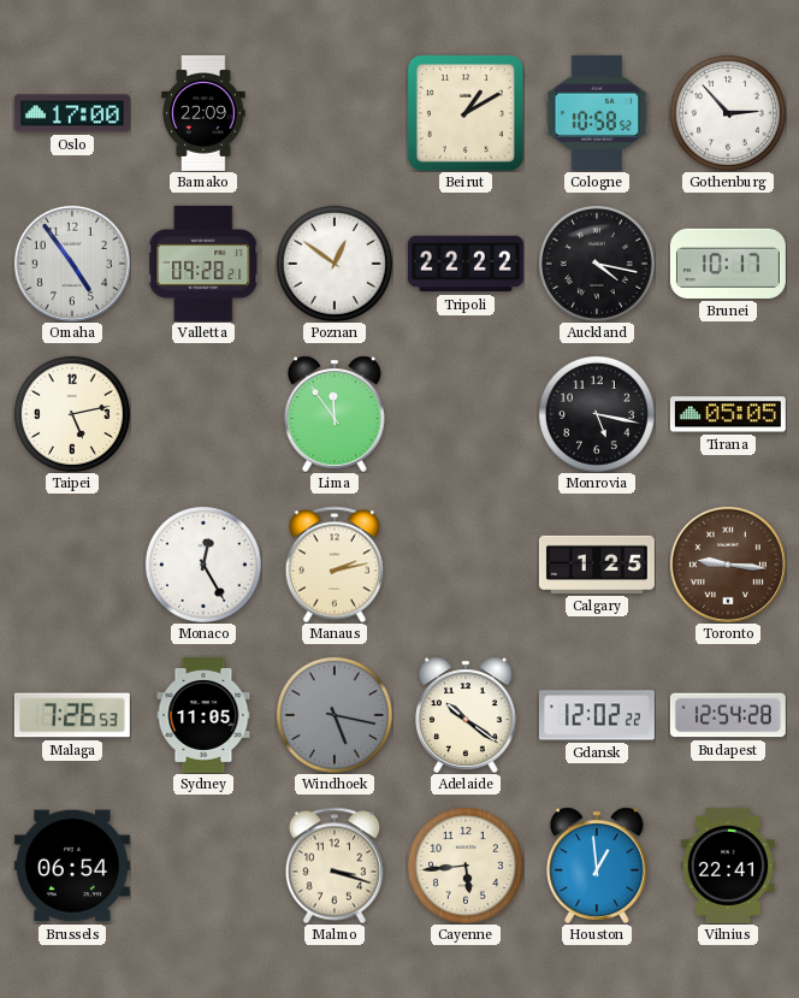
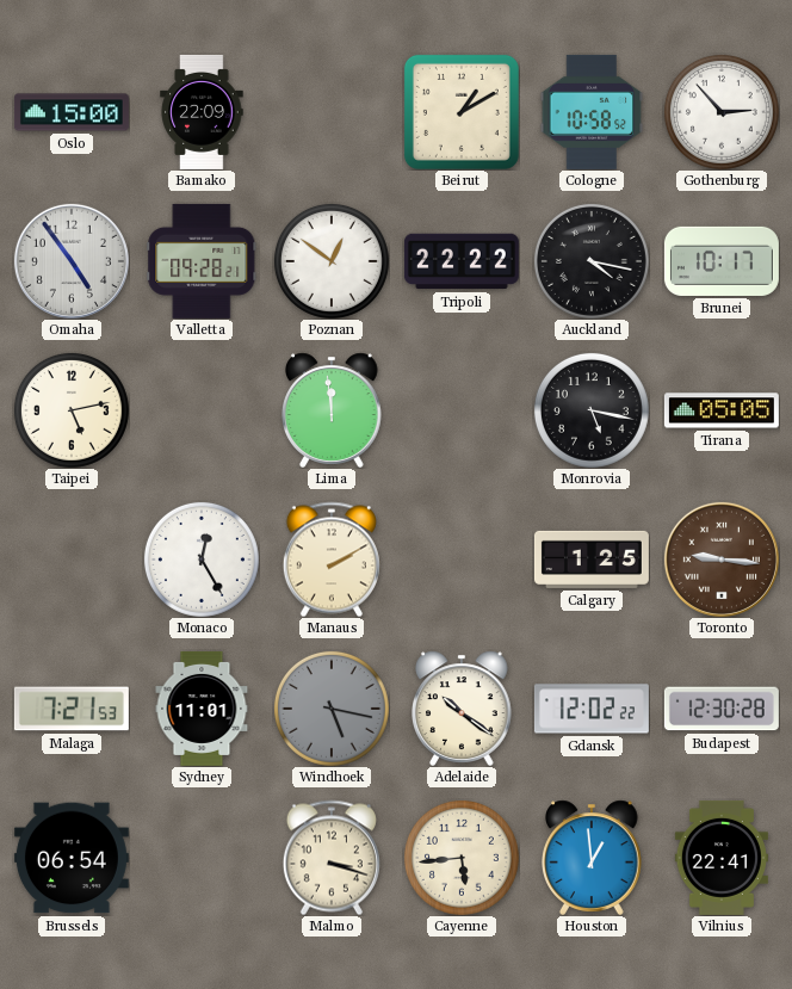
Oslo: 17:00 -> 15:00
Lima: 11:54 -> 11:59
Manaus: 2:13 -> 2:10
Malaga: 7:26 -> 7:21
Sydney: 11:05 -> 11:01
Budapest: 12:54 -> 12:30
